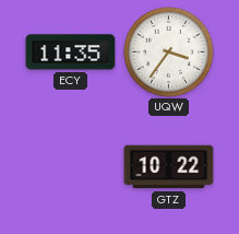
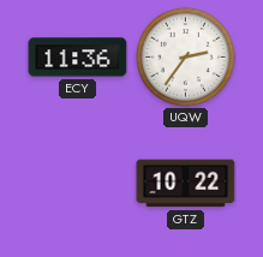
ECY: 11:35 -> 11:36
UQW: 3:36 -> 2:36
